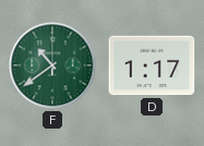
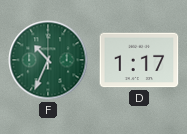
F: 10:39 -> 10:34
